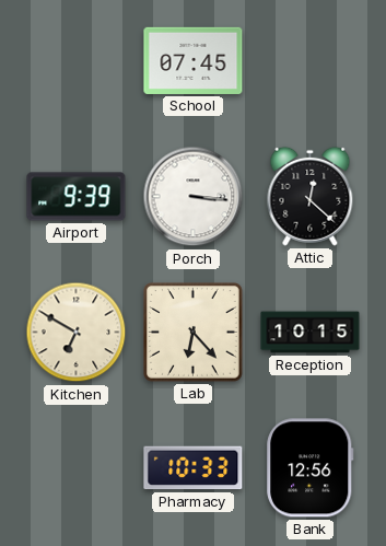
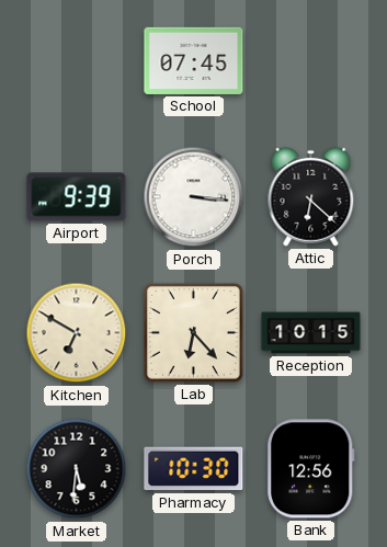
Attic: 12:22 -> 6:22
Market: none -> 5:31
Pharmacy: 10:33 -> 10:30
